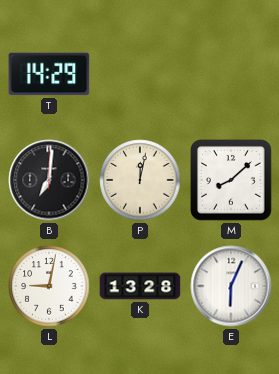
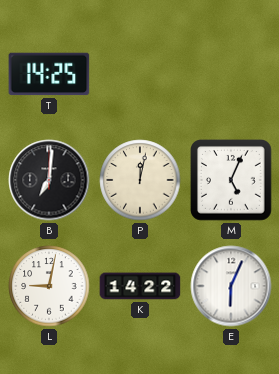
T: 14:29 -> 14:25
M: 8:08 -> 5:04
K: 13:28 -> 14:22
